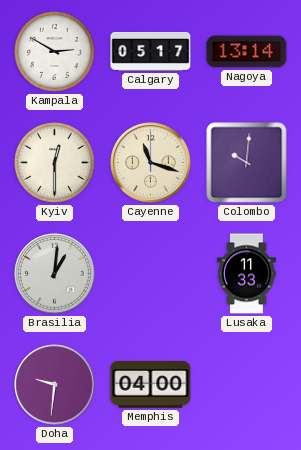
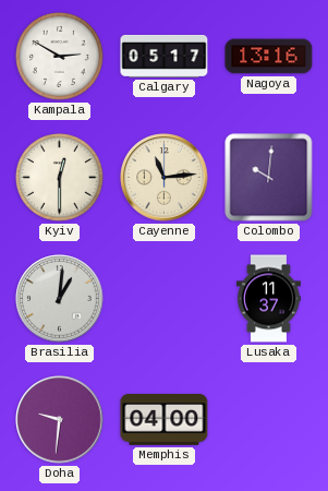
Nagoya: 13:14 -> 13:16
Cayenne: 11:18 -> 11:14
Lusaka: 11:33 -> 11:37
